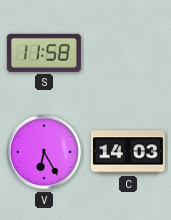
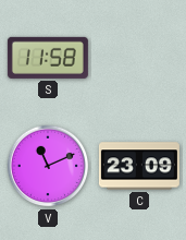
V: 6:25 -> 11:11
C: 14:03 -> 23:09
